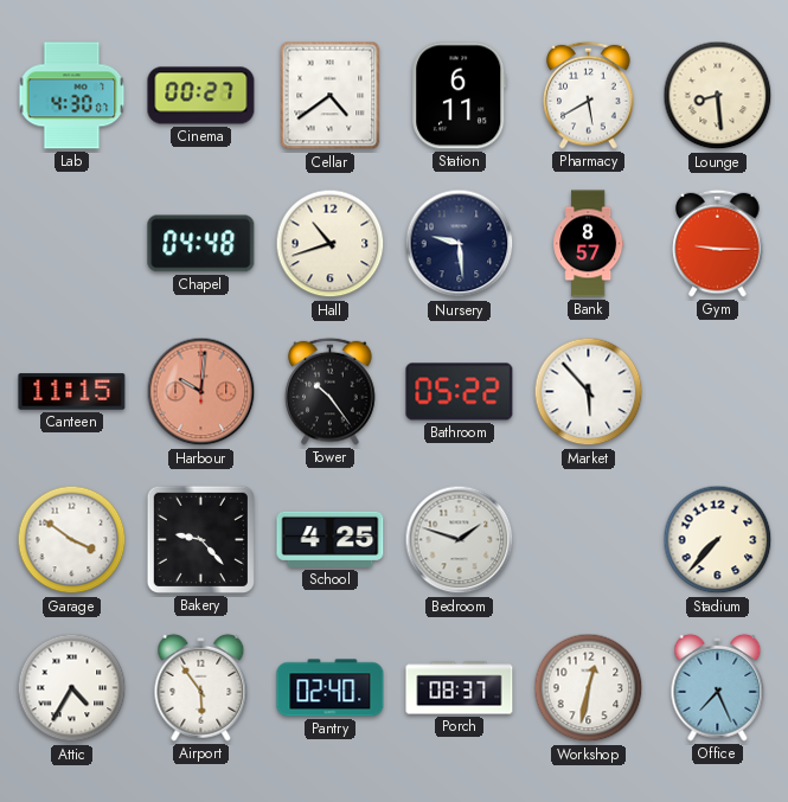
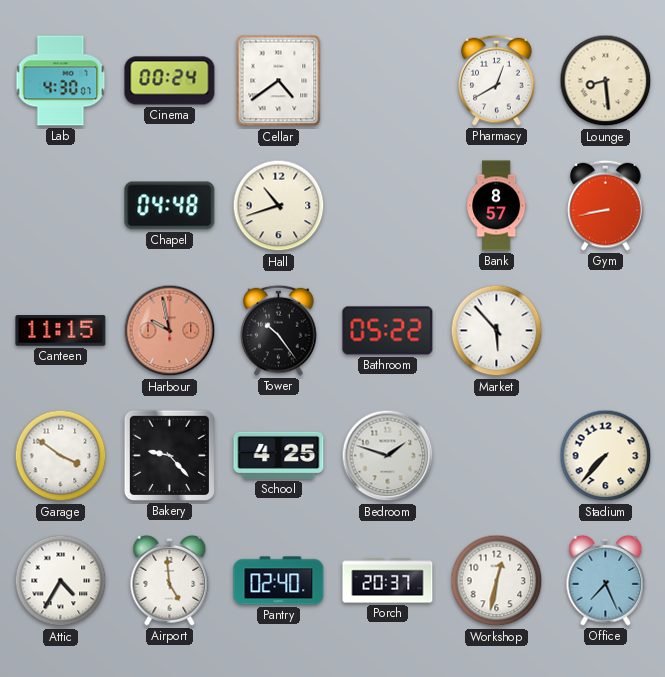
Cinema: 00:27 -> 00:24
Station: 6:11 -> none
Pharmacy: 5:40 -> 12:40
Nursery: 9:29 -> none
Gym: 9:15 -> 8:43
Harbour: 10:01 -> 9:58
Airport: 5:54 -> 4:59
Porch: 08:37 -> 20:37
